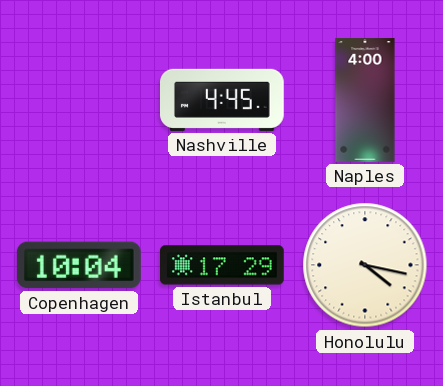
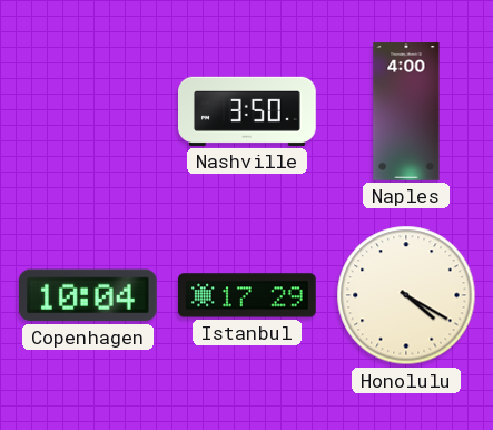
Nashville: 4:45 -> 3:50
Honolulu: 4:17 -> 4:20
